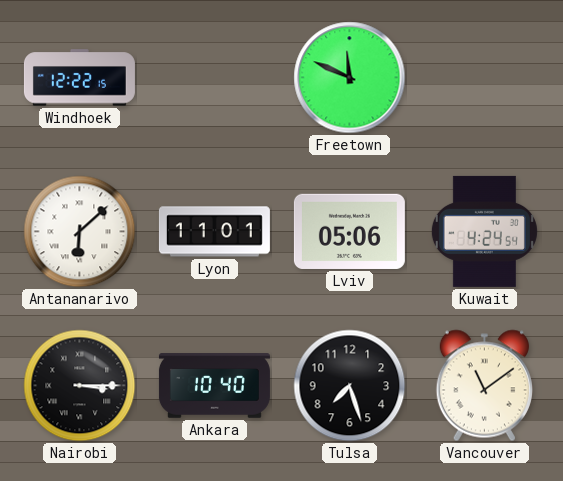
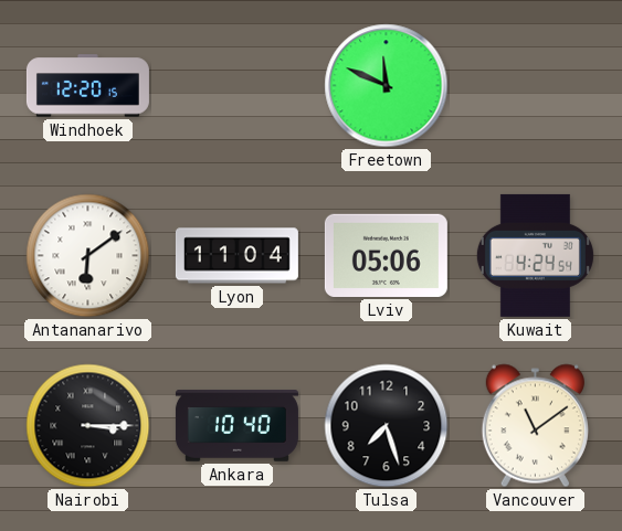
Windhoek: 12:22 -> 12:20
Antananarivo: 6:08 -> 6:09
Lyon: 11:01 -> 11:04
